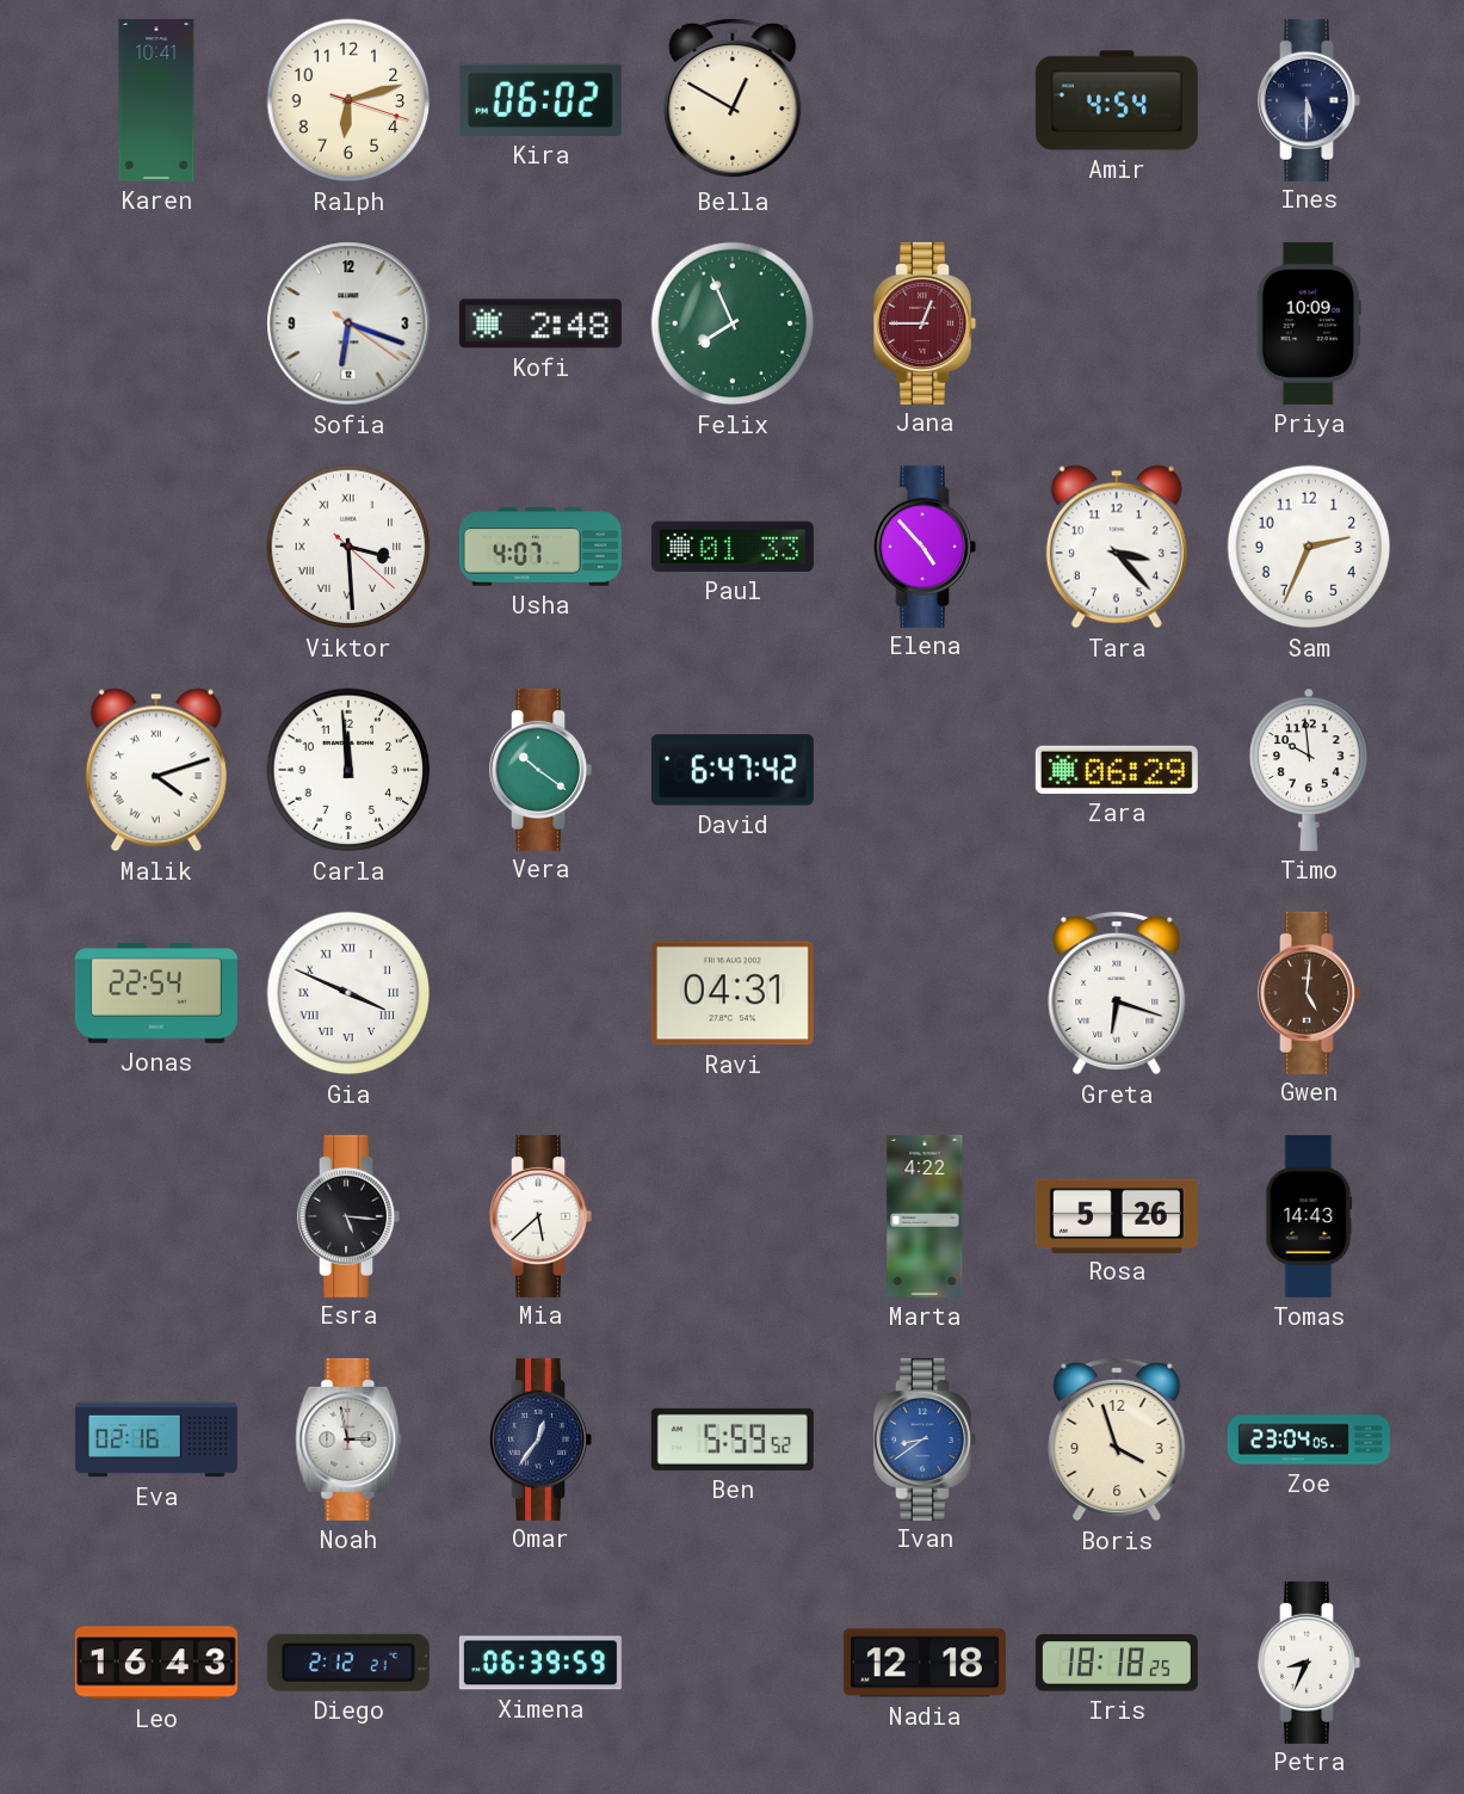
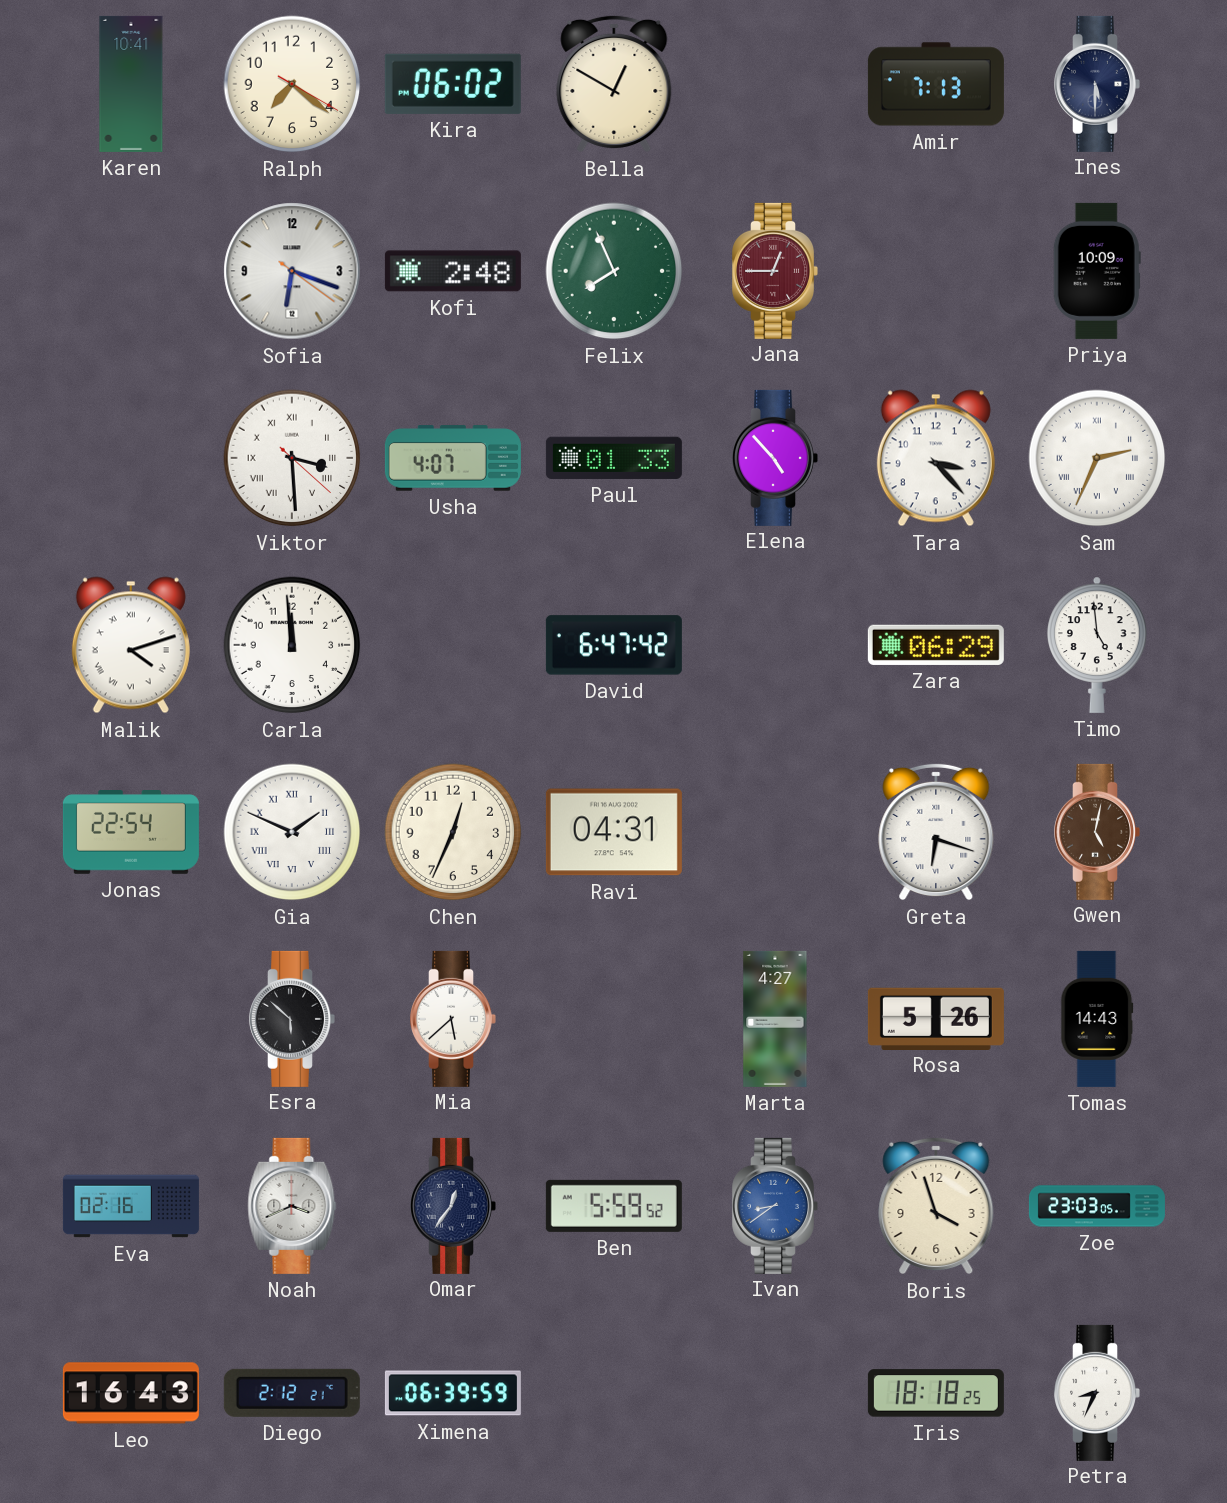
Ralph: 6:12 -> 7:21
Amir: 4:54 -> 7:13
Sam numerals: Arabic -> Roman
Vera: 10:21 -> none
Timo: 9:59 -> 4:59
Gia: 3:49 -> 1:49
Chen: none -> 12:34
Gwen: 5:01 -> 5:02
Esra: 5:16 -> 5:52
Marta: 4:22 -> 4:27
Noah: 2:58 -> 3:41
Zoe: 23:04 -> 23:03
Nadia: 12:18 -> none
